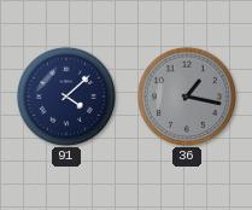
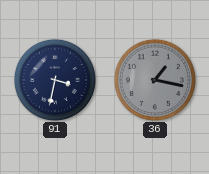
91: 4:08 -> 3:32
